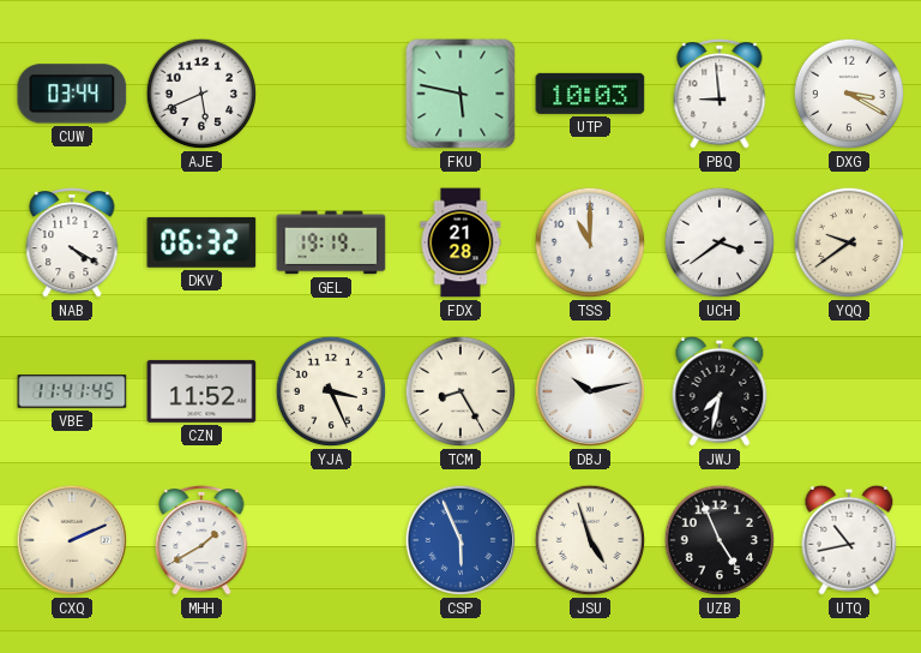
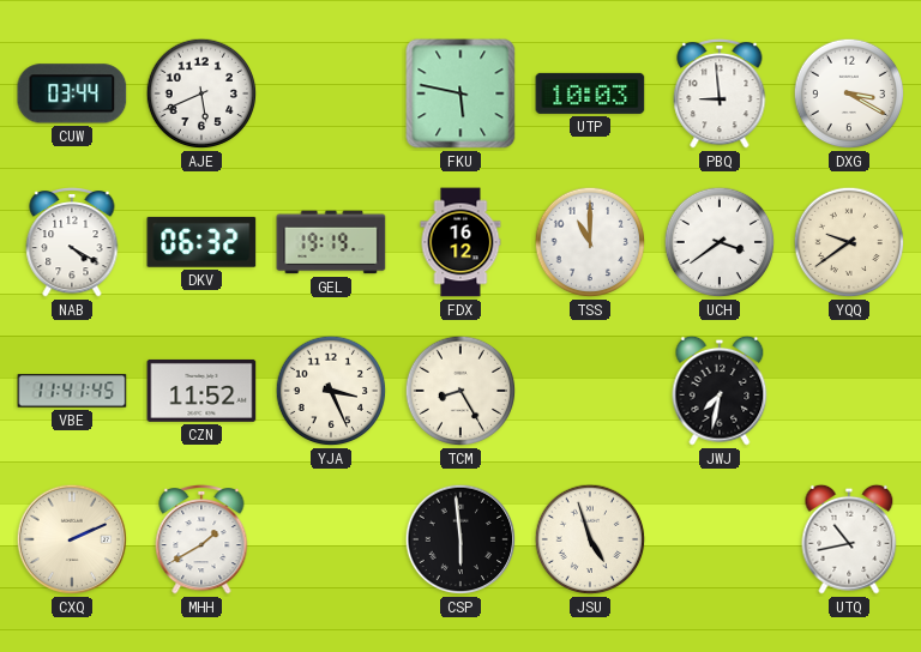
FDX: 21:28 -> 16:12
DBJ: 10:13 -> none
CSP: 5:56 -> 5:59
CSP dial: blue -> black
UZB: 4:56 -> none
